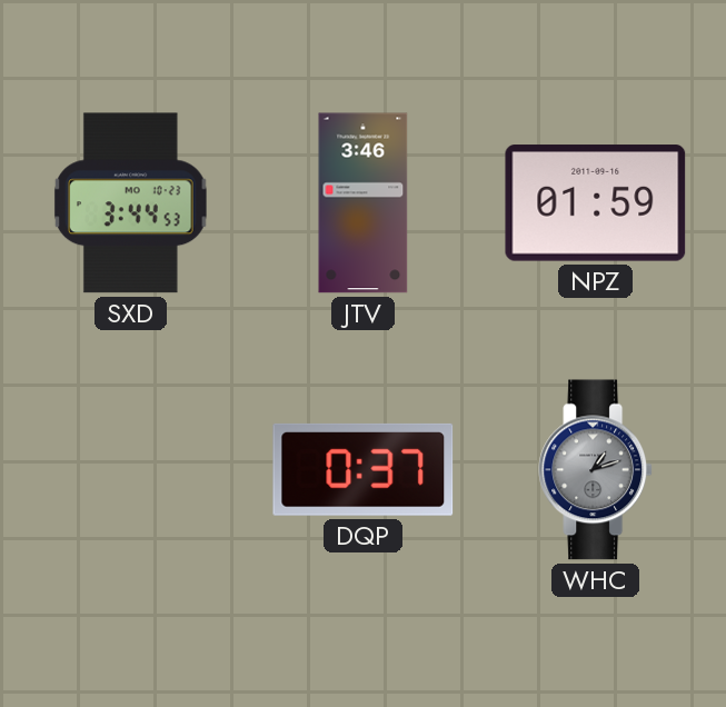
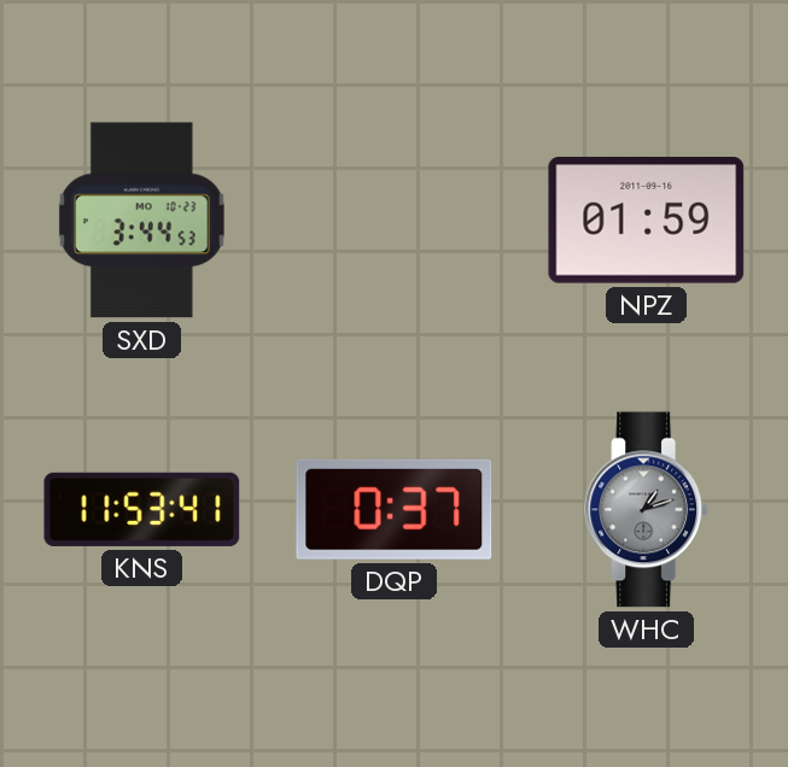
JTV: 3:46 -> none
KNS: none -> 11:53
